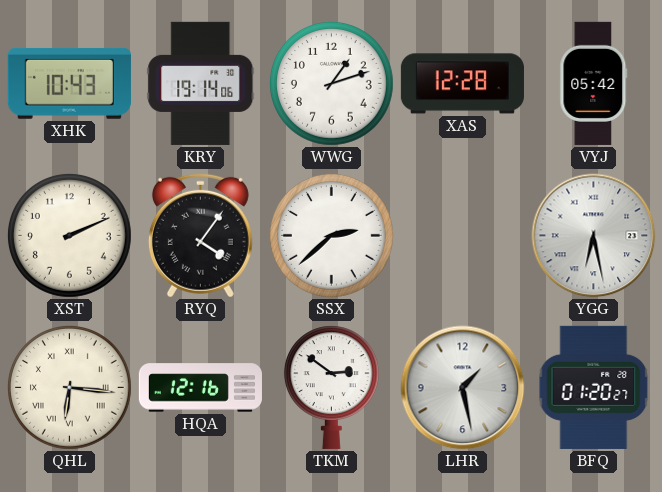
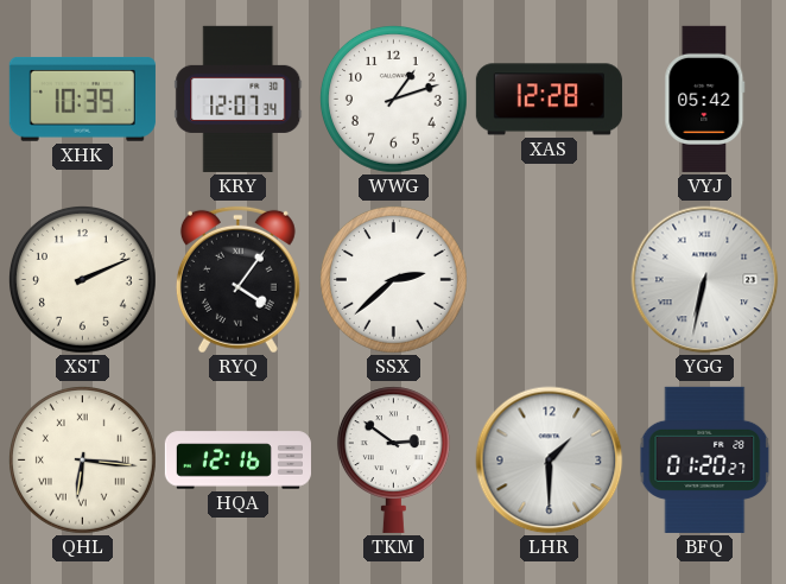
XHK: 10:43 -> 10:39
KRY: 19:14 -> 12:07
YGG: 6:28 -> 6:32
LHR: 1:28 -> 1:30
